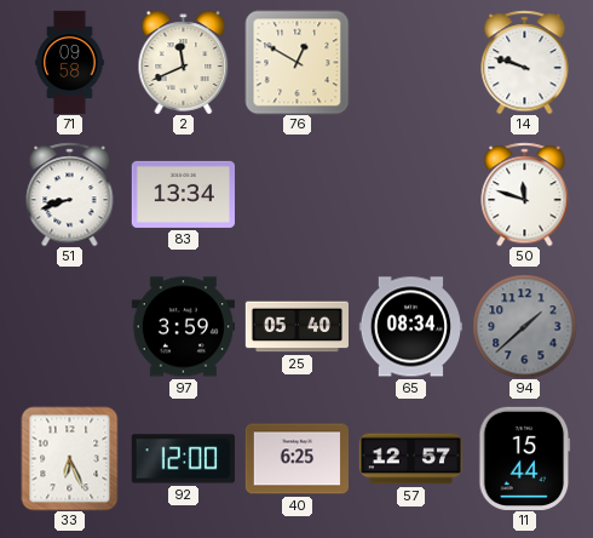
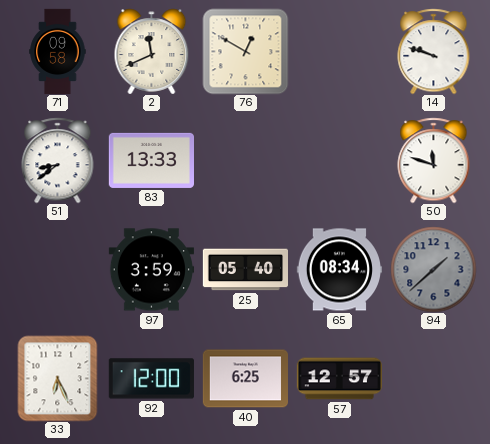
51: 8:42 -> 8:39
83: 13:34 -> 13:33
11: 15:44 -> none
